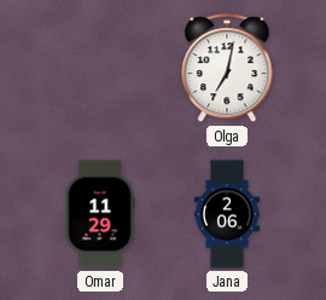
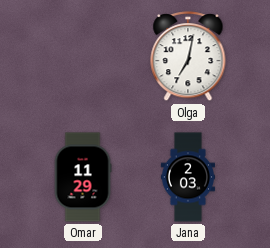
Jana: 2:06 -> 2:03
